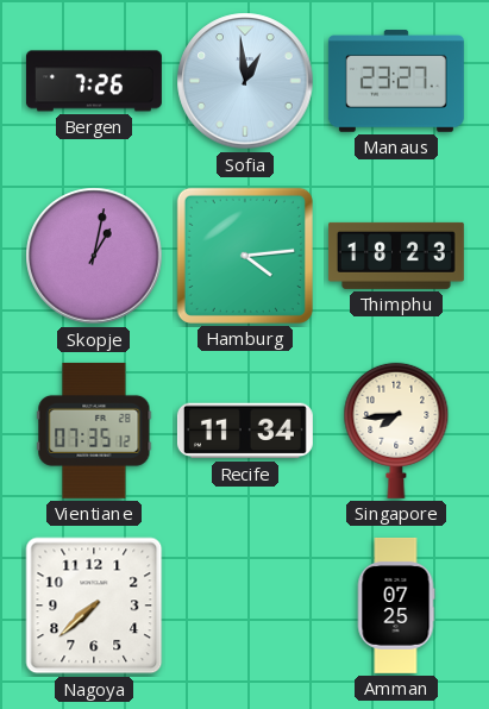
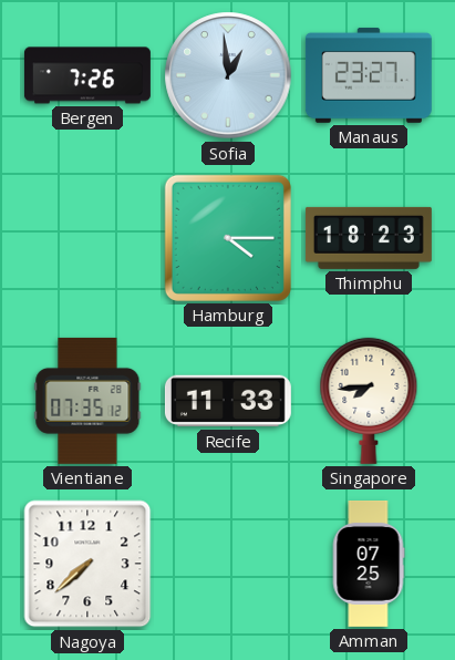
Skopje: 1:02 -> none
Hamburg: 4:14 -> 4:15
Recife: 11:34 -> 11:33
